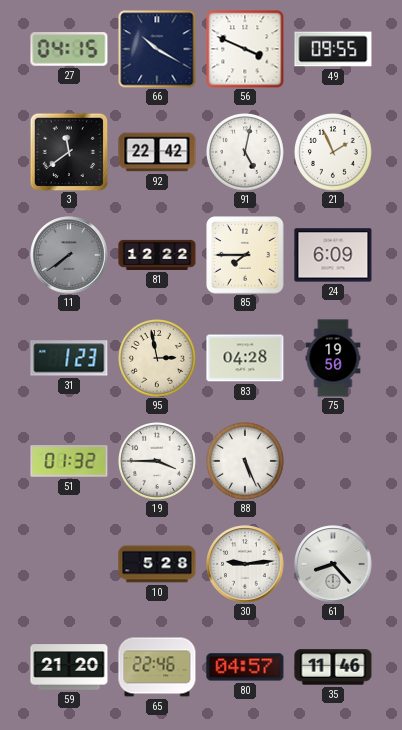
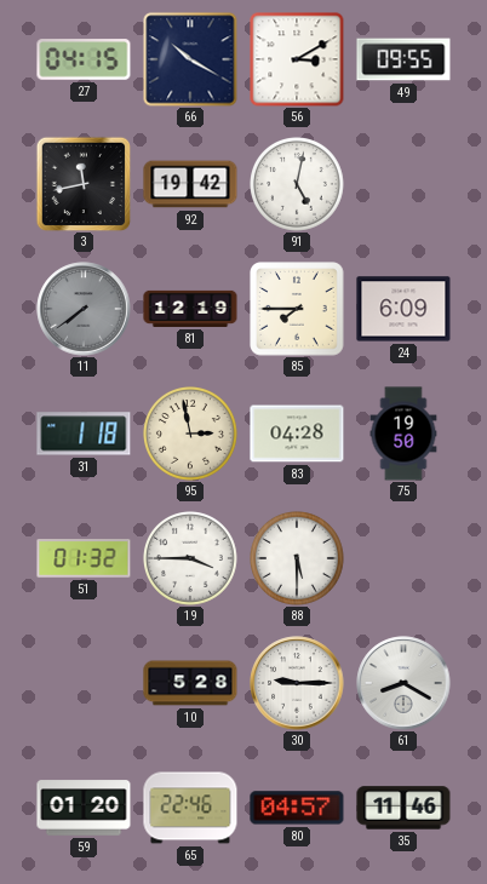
56: 3:49 -> 3:10
3: 11:39 -> 11:43
92: 22:42 -> 19:42
21: 1:56 -> none
81: 12:22 -> 12:19
31: 1:23 -> 1:18
88: 5:26 -> 5:30
30: 9:14 -> 9:15
61: 8:23 -> 8:20
59: 21:20 -> 01:20
